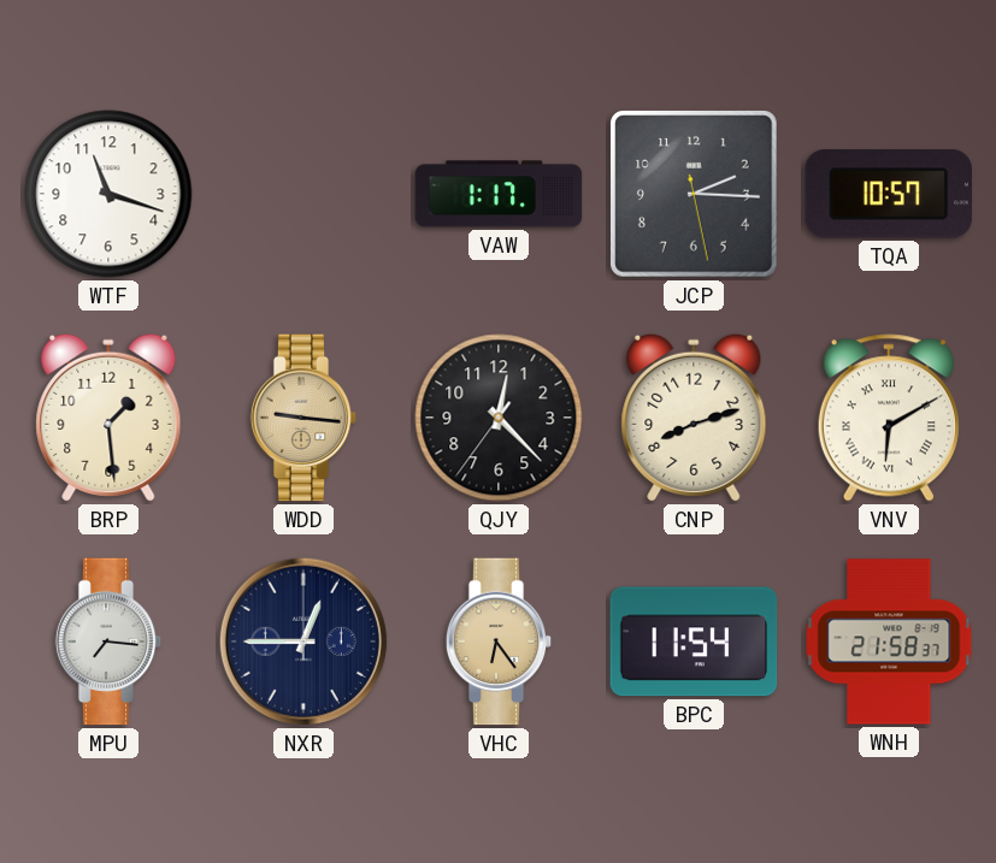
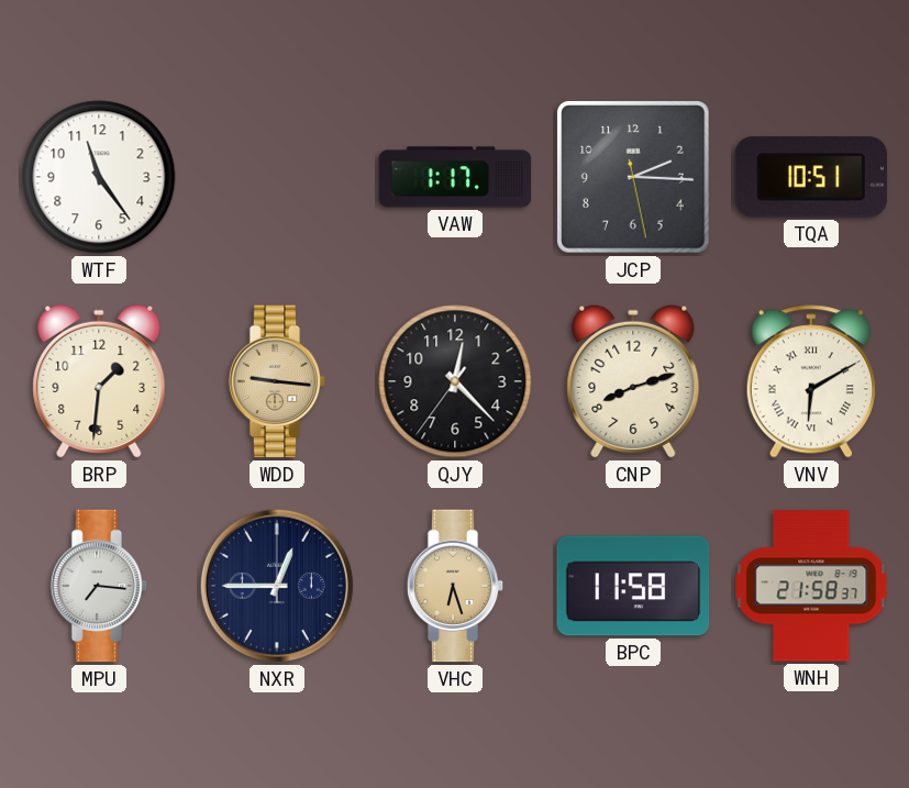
WTF: 11:18 -> 11:24
TQA: 10:57 -> 10:51
BRP: 1:29 -> 1:31
VHC: 6:24 -> 6:27
BPC: 11:54 -> 11:58
